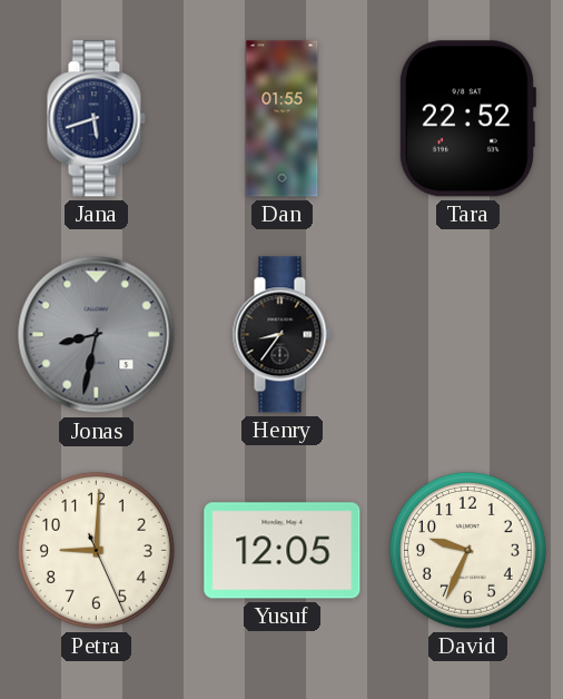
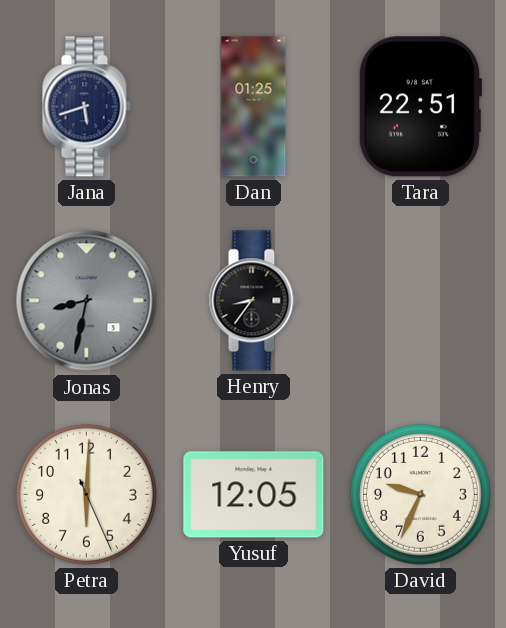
Dan: 01:55 -> 01:25
Tara: 22:52 -> 22:51
Petra: 9:00 -> 6:00
